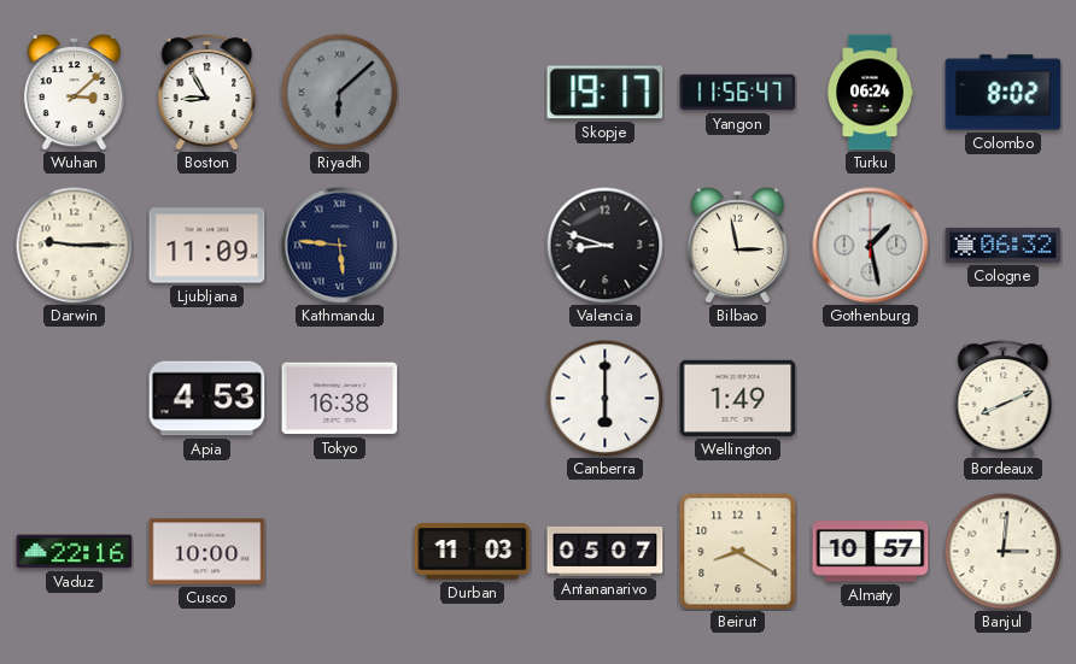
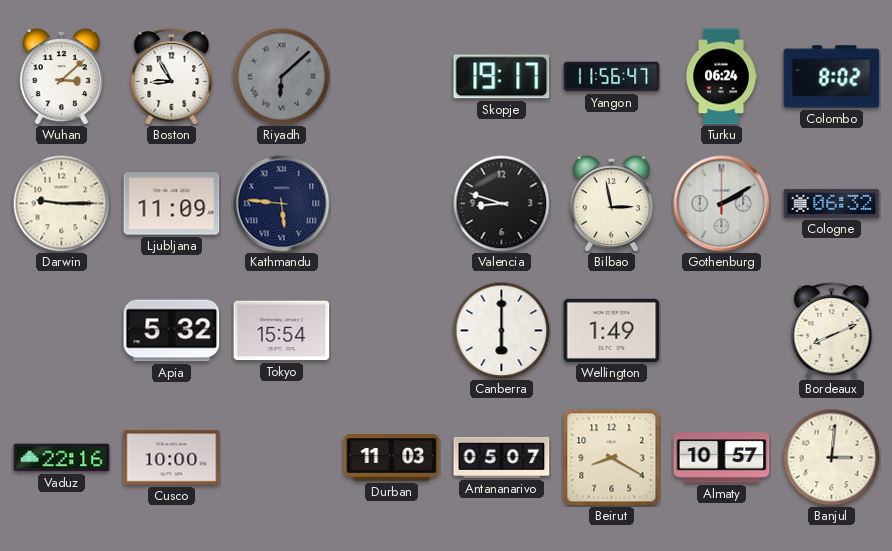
Gothenburg: 1:28 -> 2:10
Apia: 4:53 -> 5:32
Tokyo: 16:38 -> 15:54
